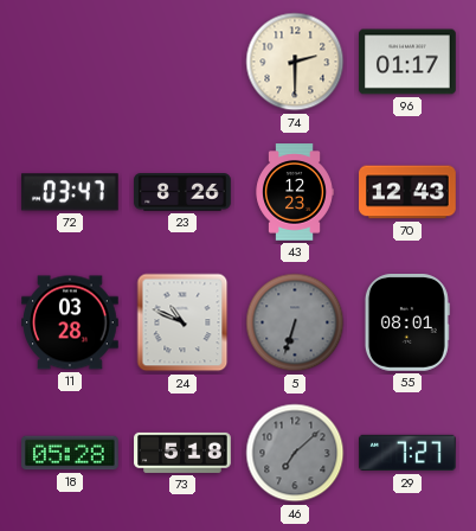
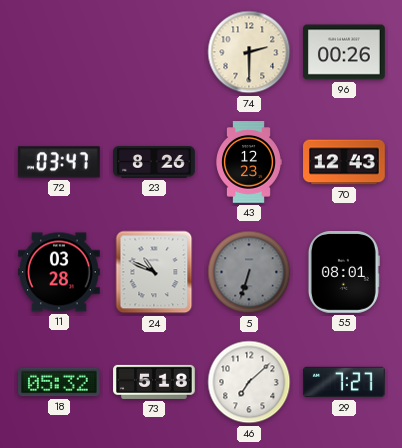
96: 01:17 -> 00:26
18: 05:28 -> 05:32
46 dial: grey -> white
